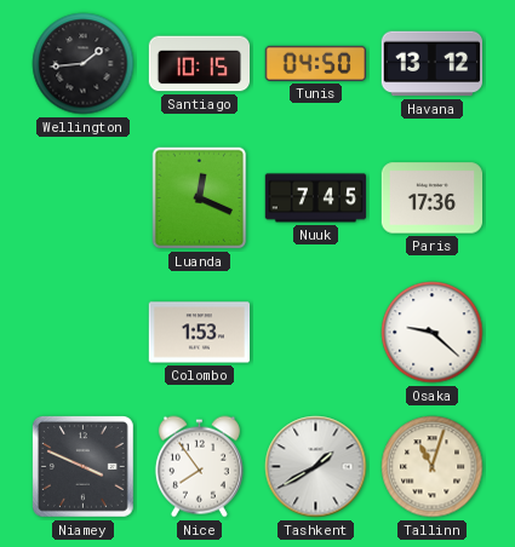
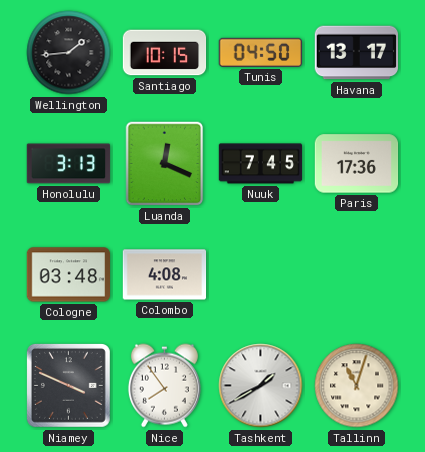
Havana: 13:12 -> 13:17
Honolulu: none -> 3:13
Cologne: none -> 03:48
Colombo: 1:53 -> 4:08
Osaka: 9:22 -> none
